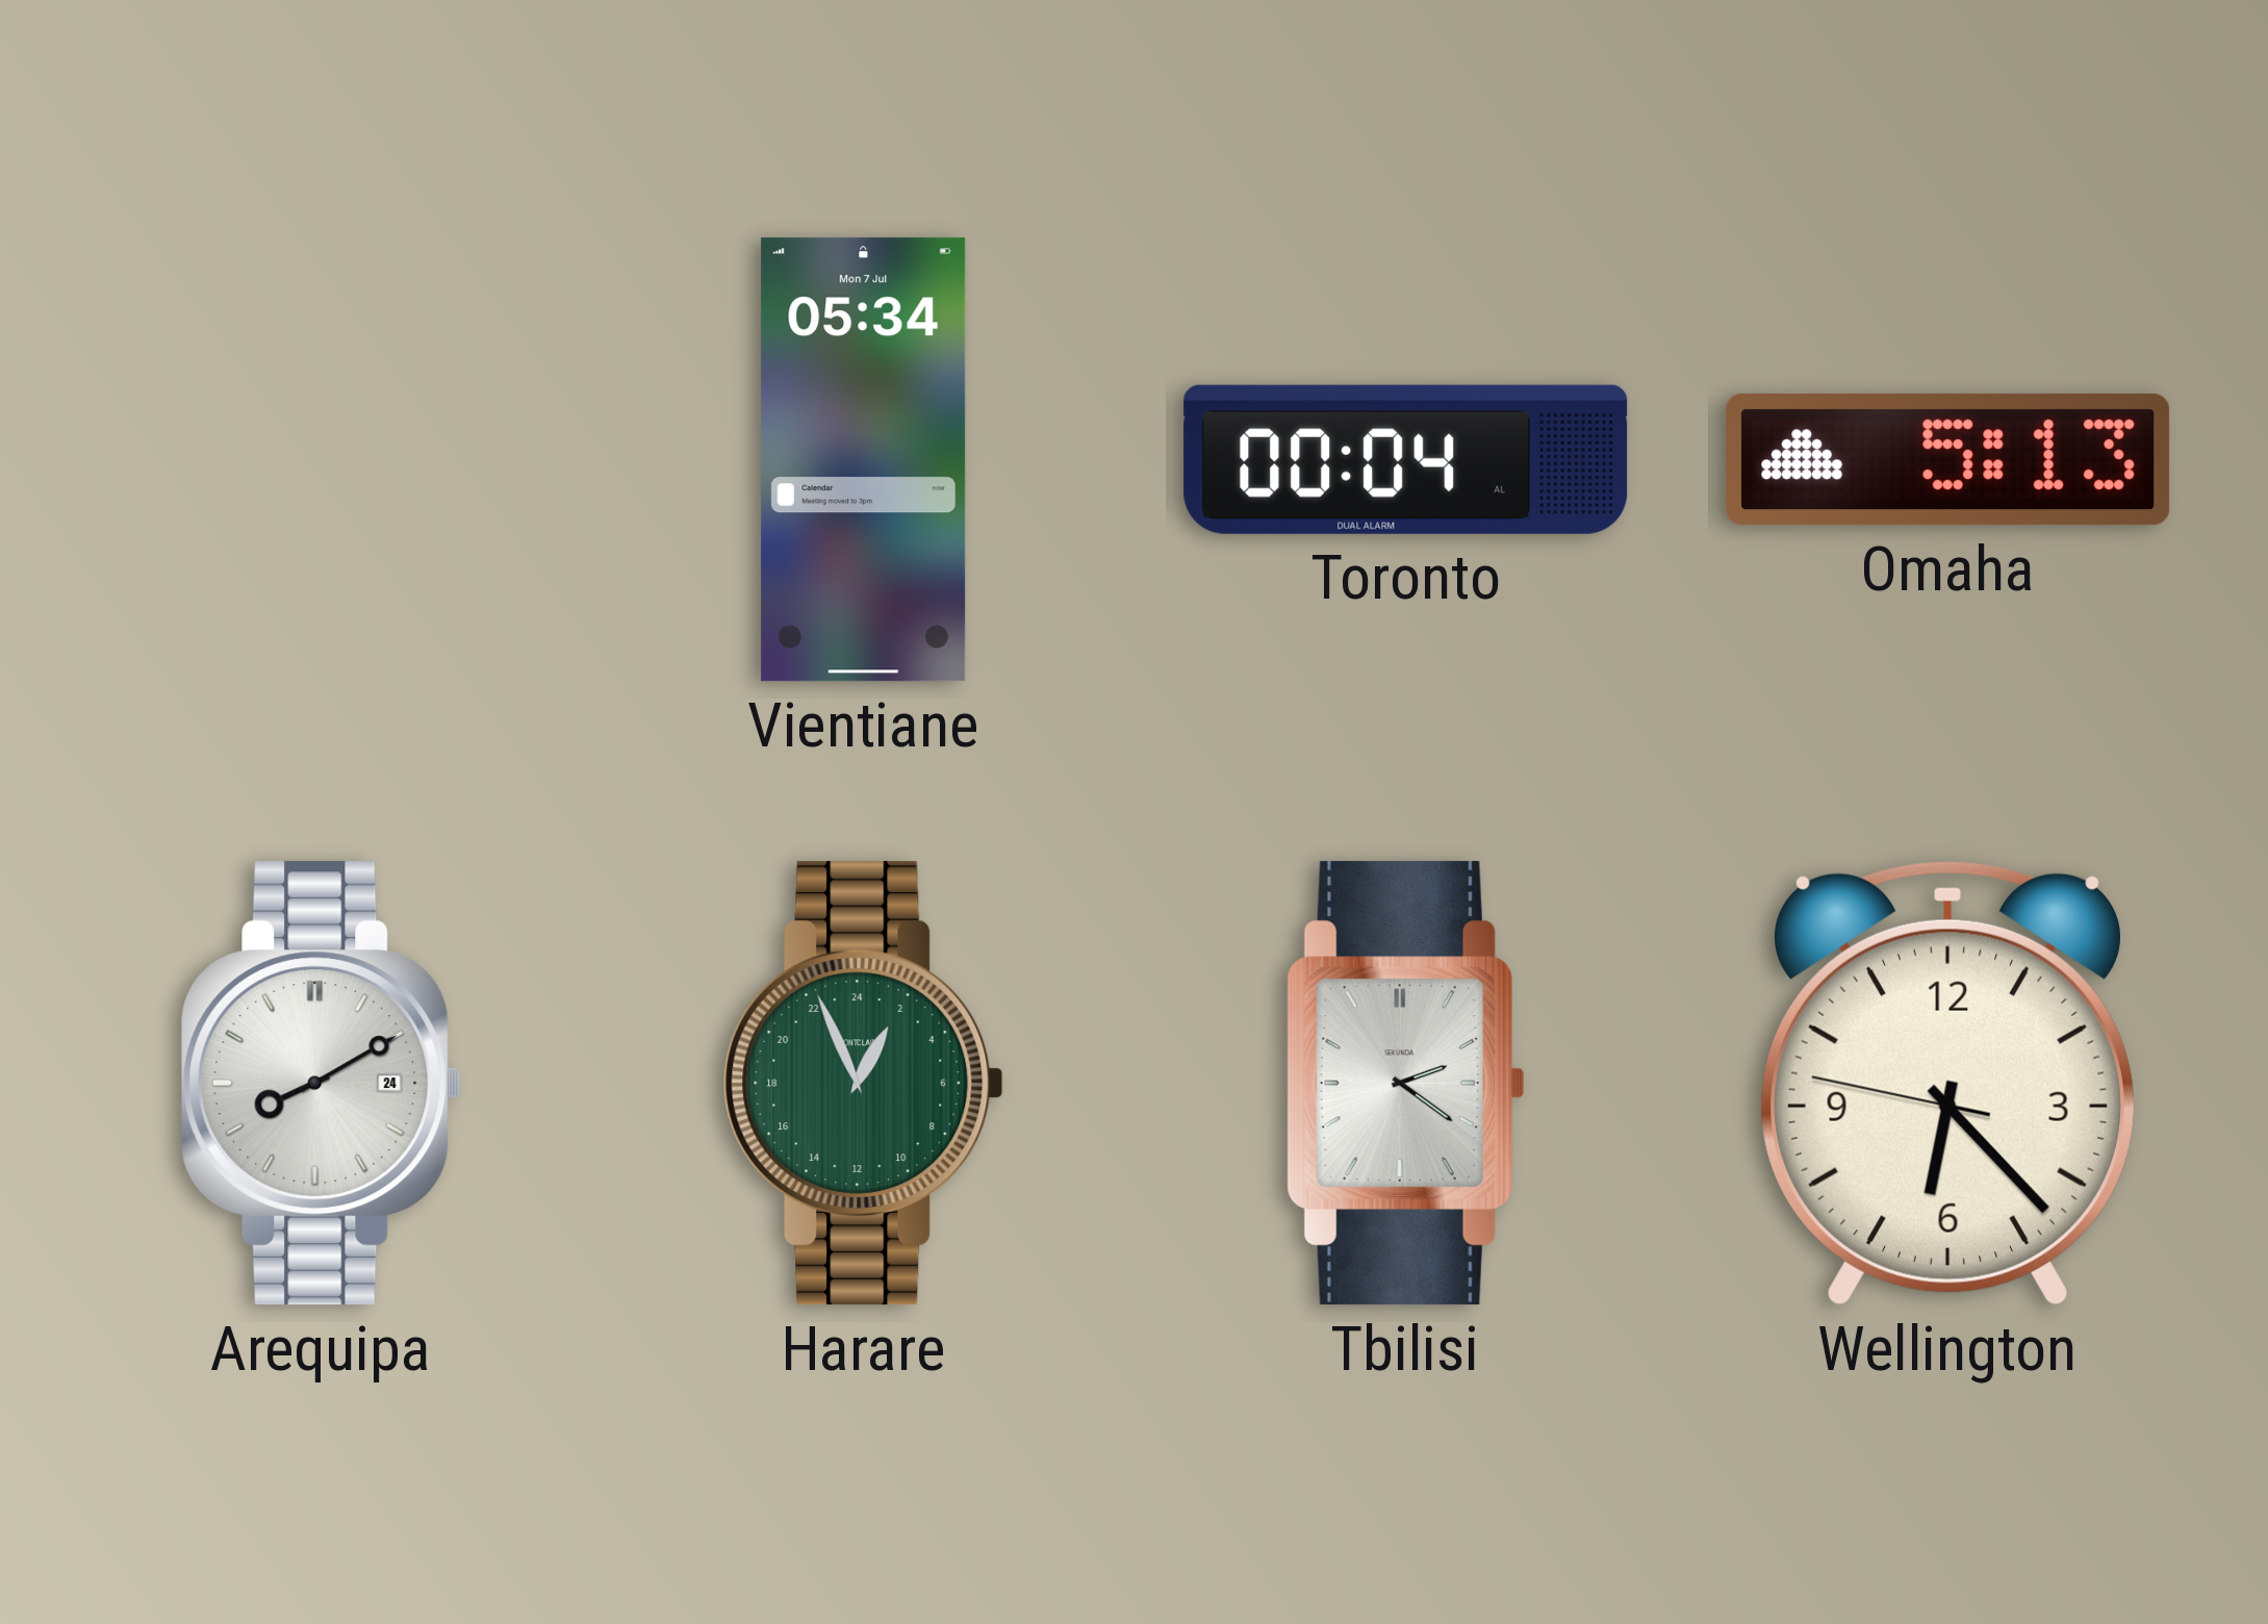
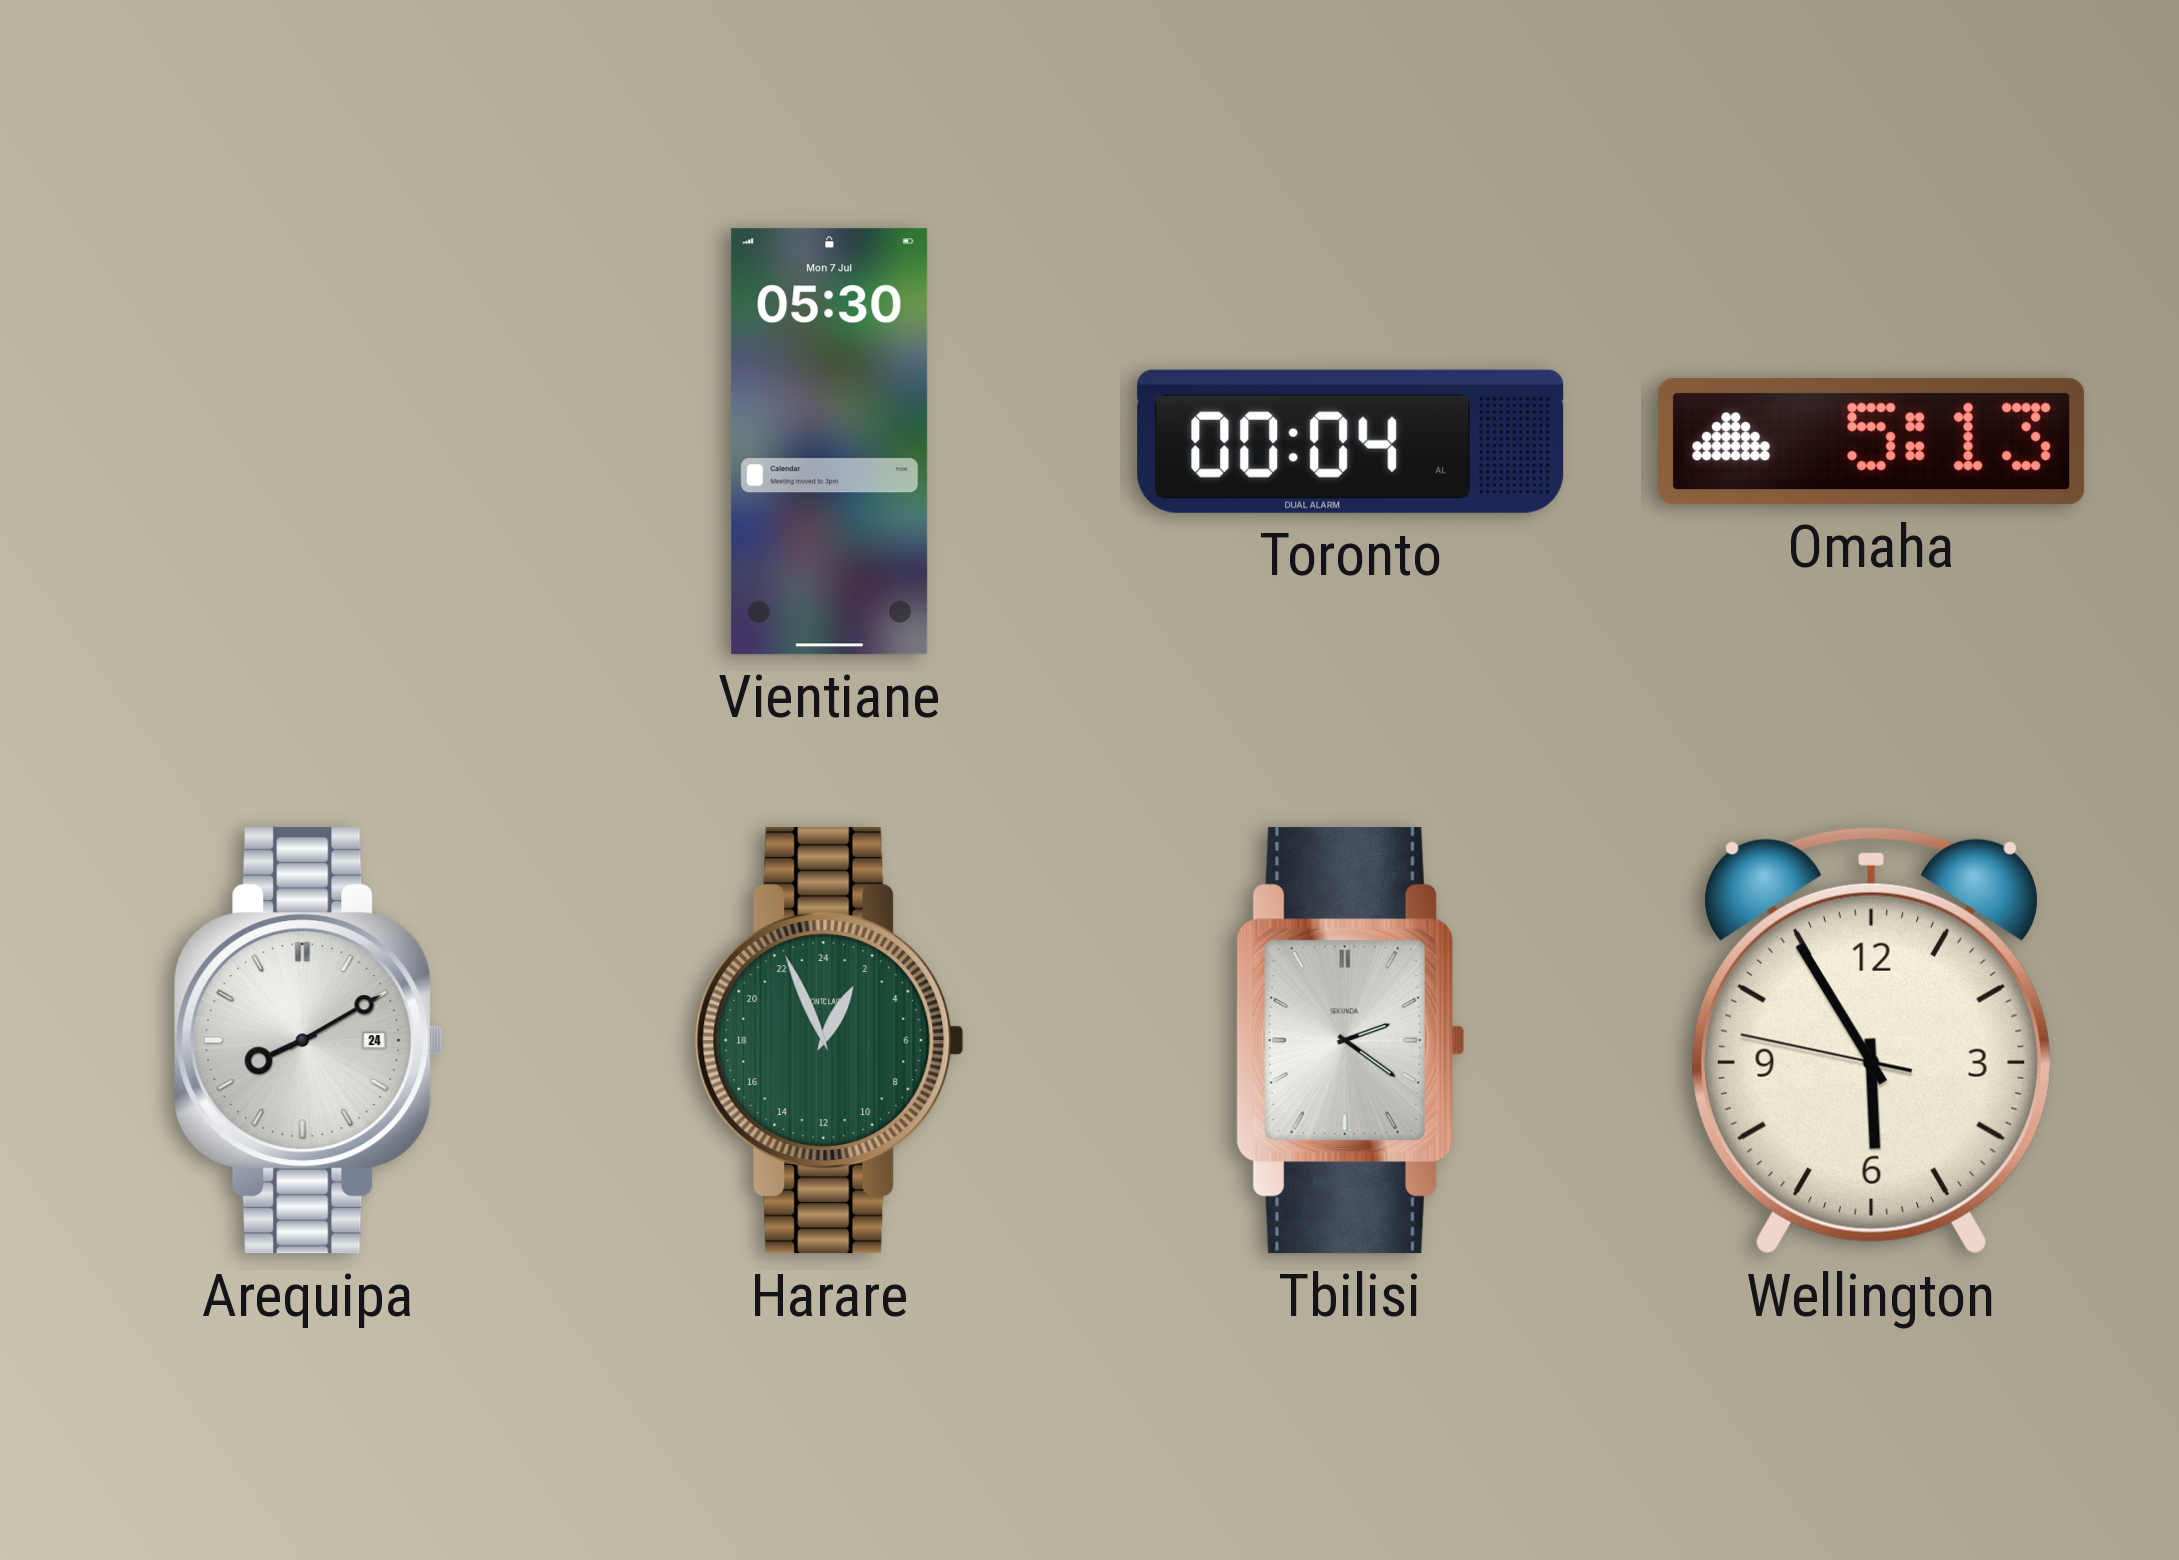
Vientiane: 05:34 -> 05:30
Wellington: 6:22 -> 5:54
